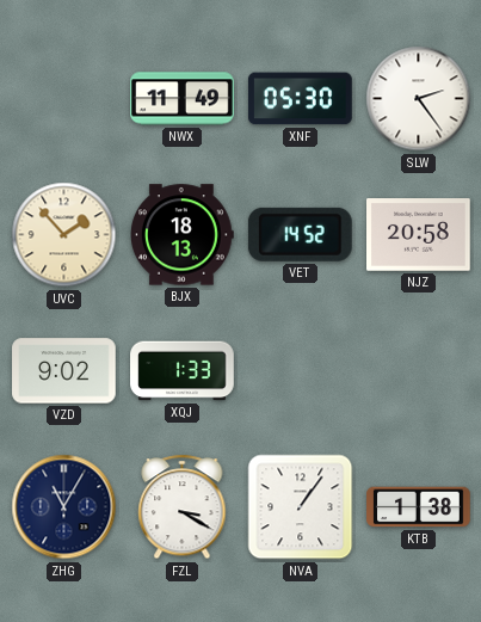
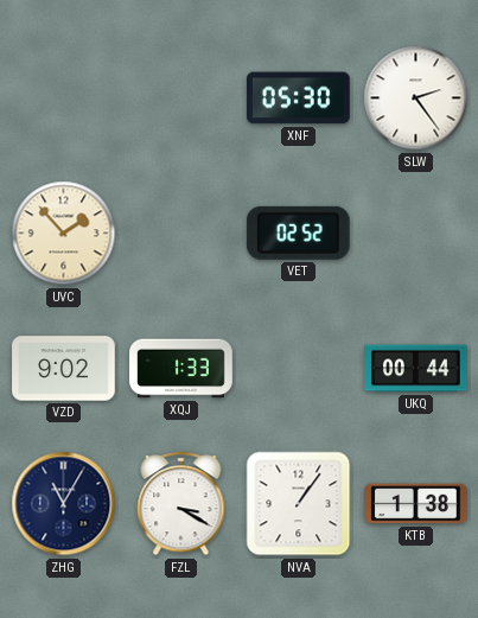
NWX: 11:49 -> none
BJX: 18:13 -> none
VET: 14:52 -> 02:52
NJZ: 20:58 -> none
UKQ: none -> 00:44
